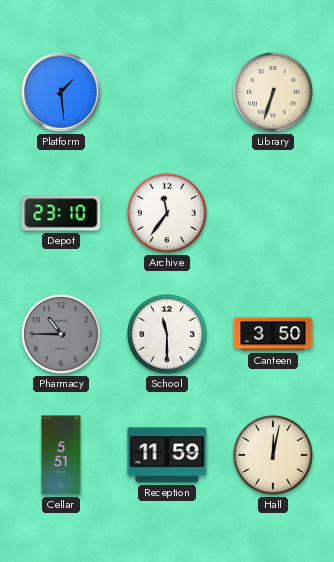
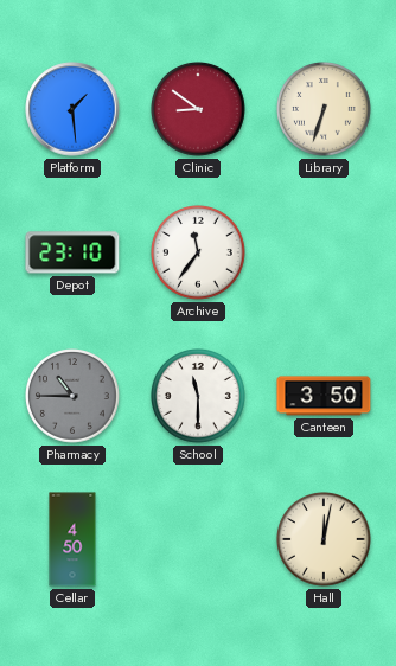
Clinic: none -> 8:51
Cellar: 5:51 -> 4:50
Reception: 11:59 -> none
